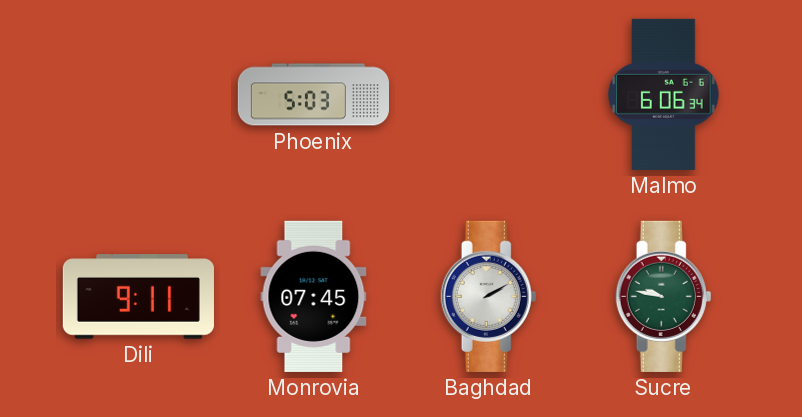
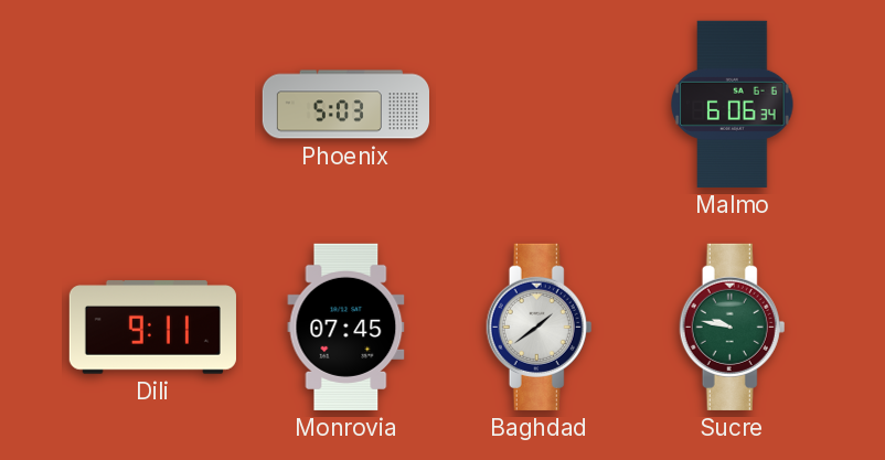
Baghdad: 2:10 -> 1:39
